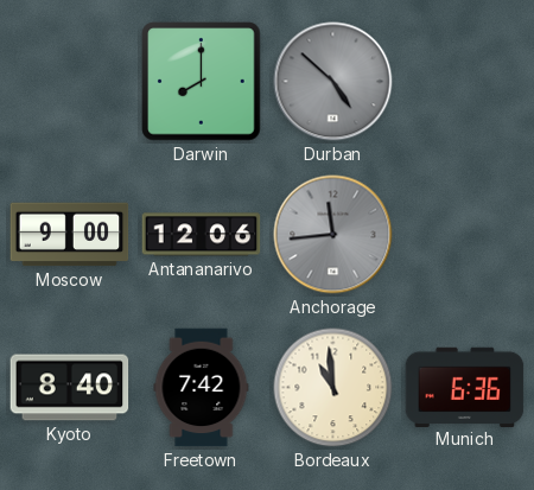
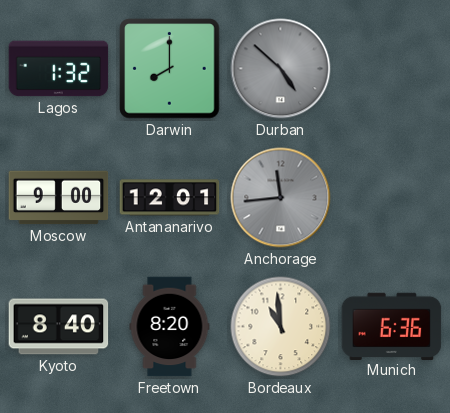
Lagos: none -> 1:32
Antananarivo: 12:06 -> 12:01
Freetown: 7:42 -> 8:20
